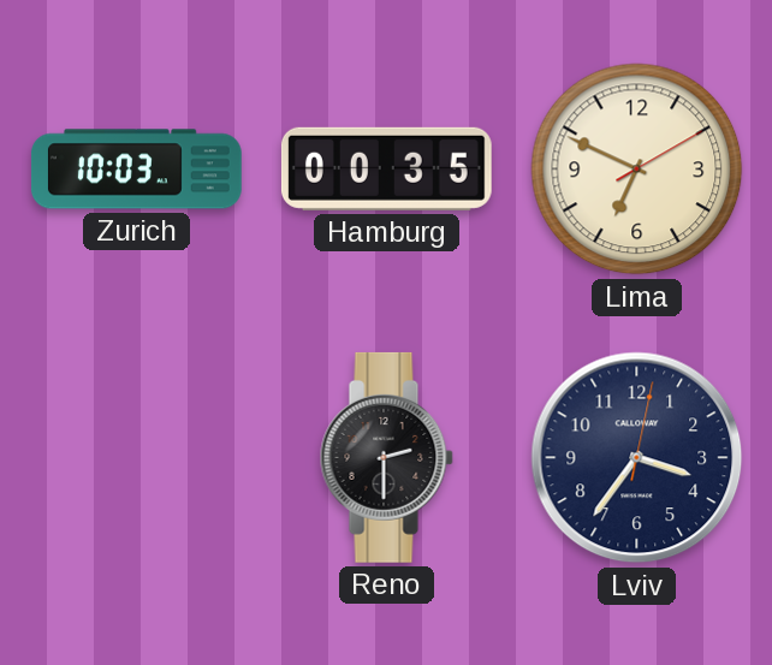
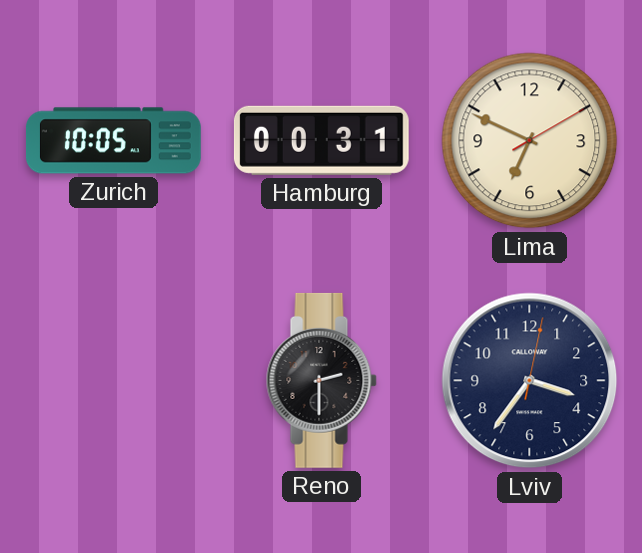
Zurich: 10:03 -> 10:05
Hamburg: 00:35 -> 00:31
